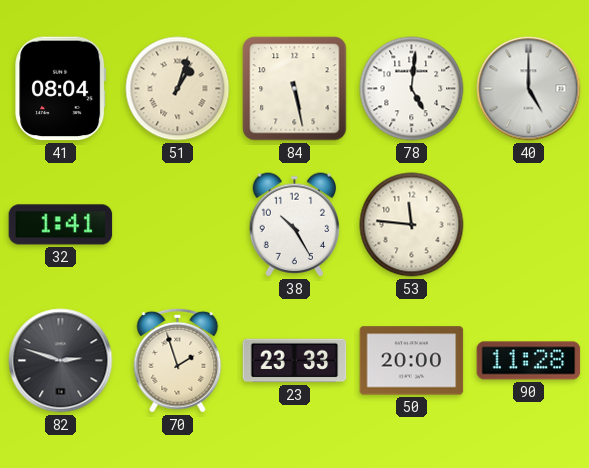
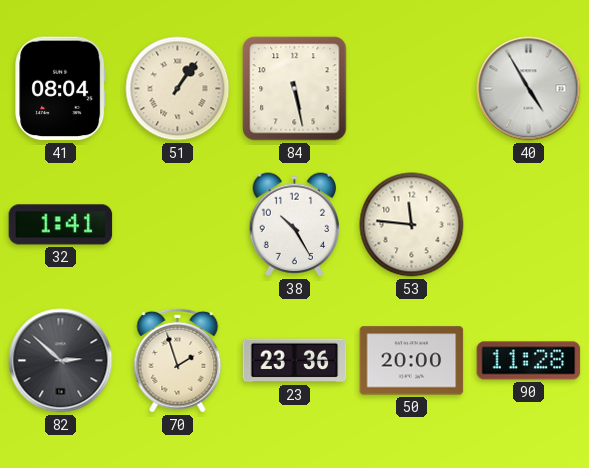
51: 1:03 -> 1:06
78: 5:01 -> none
40: 5:00 -> 4:55
82: 2:48 -> 2:52
23: 23:33 -> 23:36
